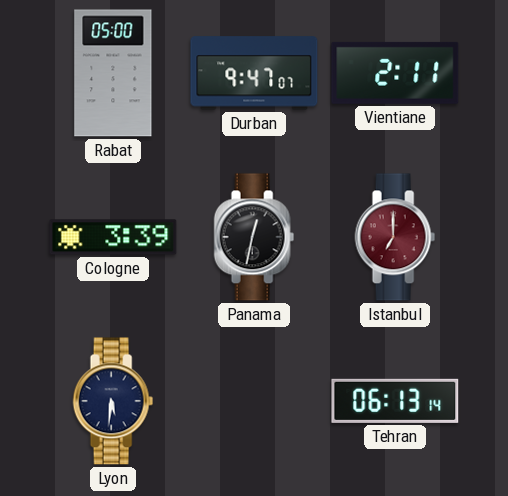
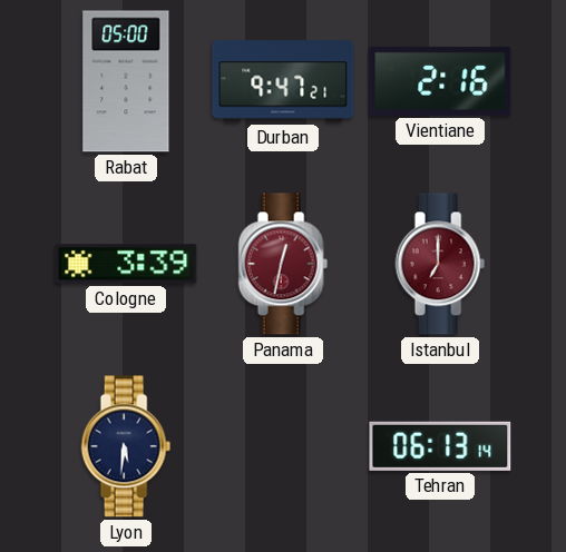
Durban: 9:47:07 -> 9:47:21
Vientiane: 2:11 -> 2:16
Panama dial: black -> burgundy
